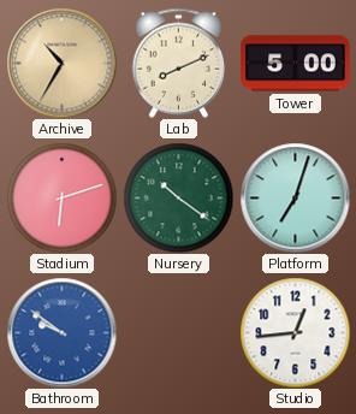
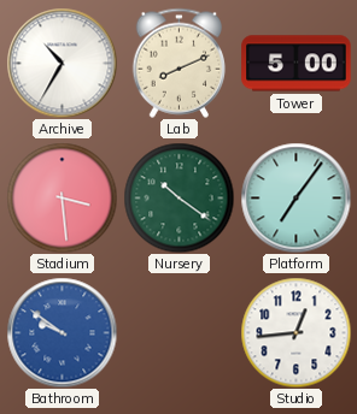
Archive dial: champagne -> white
Stadium: 6:12 -> 3:29
Platform: 7:03 -> 7:06
